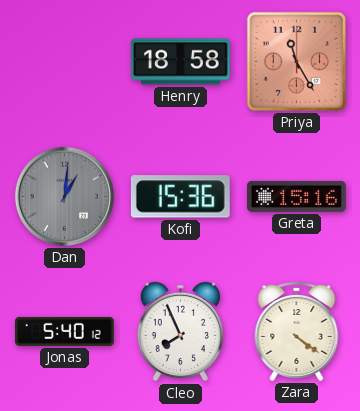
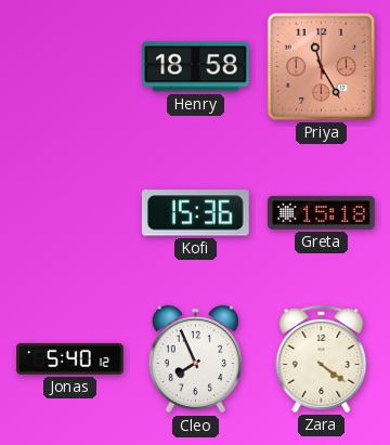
Dan: 1:01 -> none
Greta: 15:16 -> 15:18
